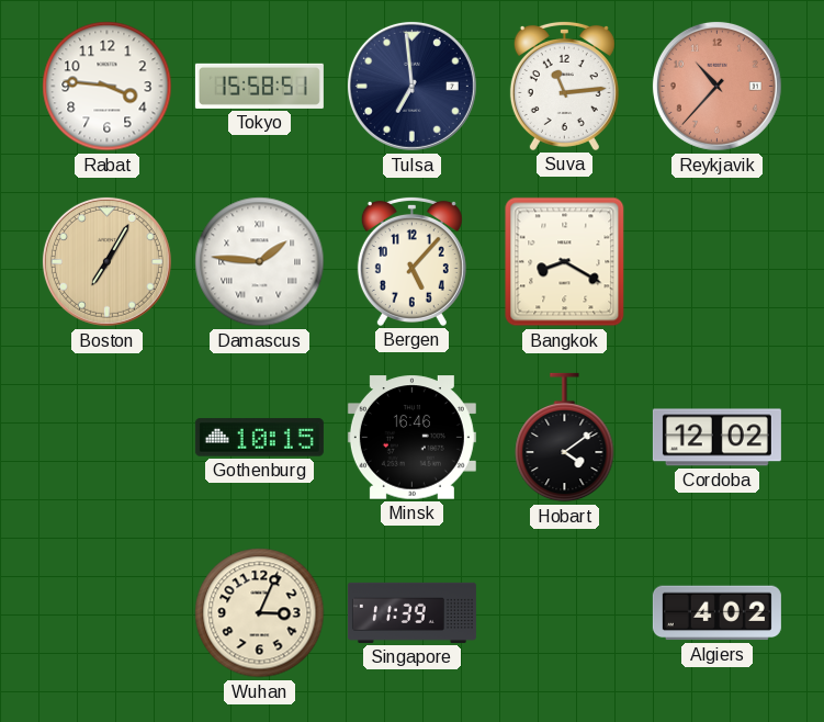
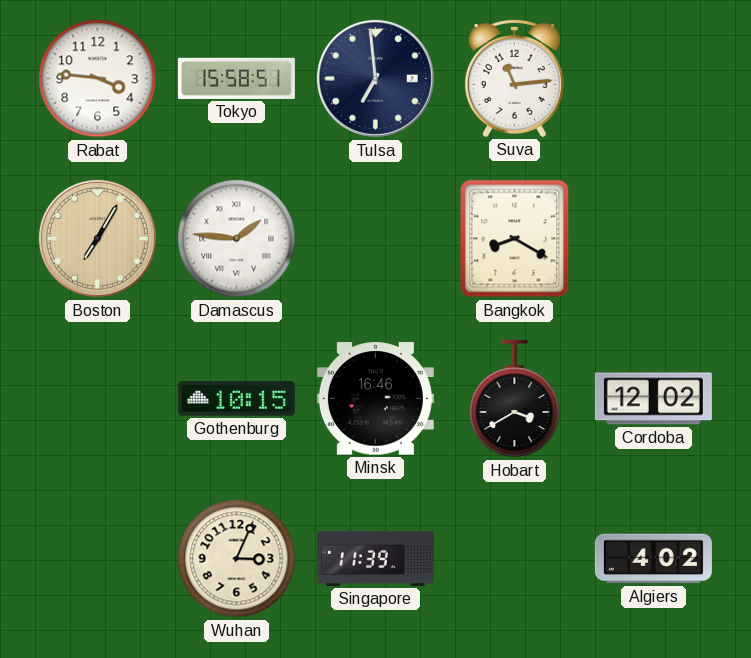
Reykjavik: 10:37 -> none
Bergen: 5:07 -> none
Hobart: 4:09 -> 3:40
